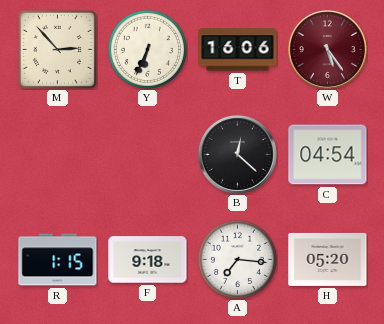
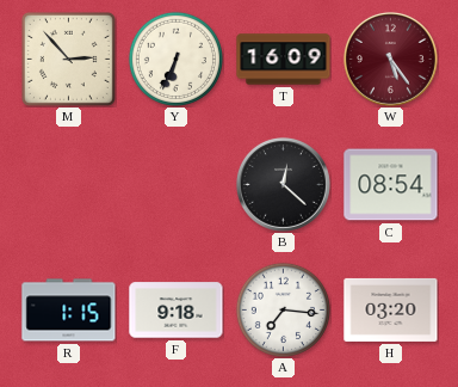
T: 16:06 -> 16:09
C: 04:54 -> 08:54
H: 05:20 -> 03:20
